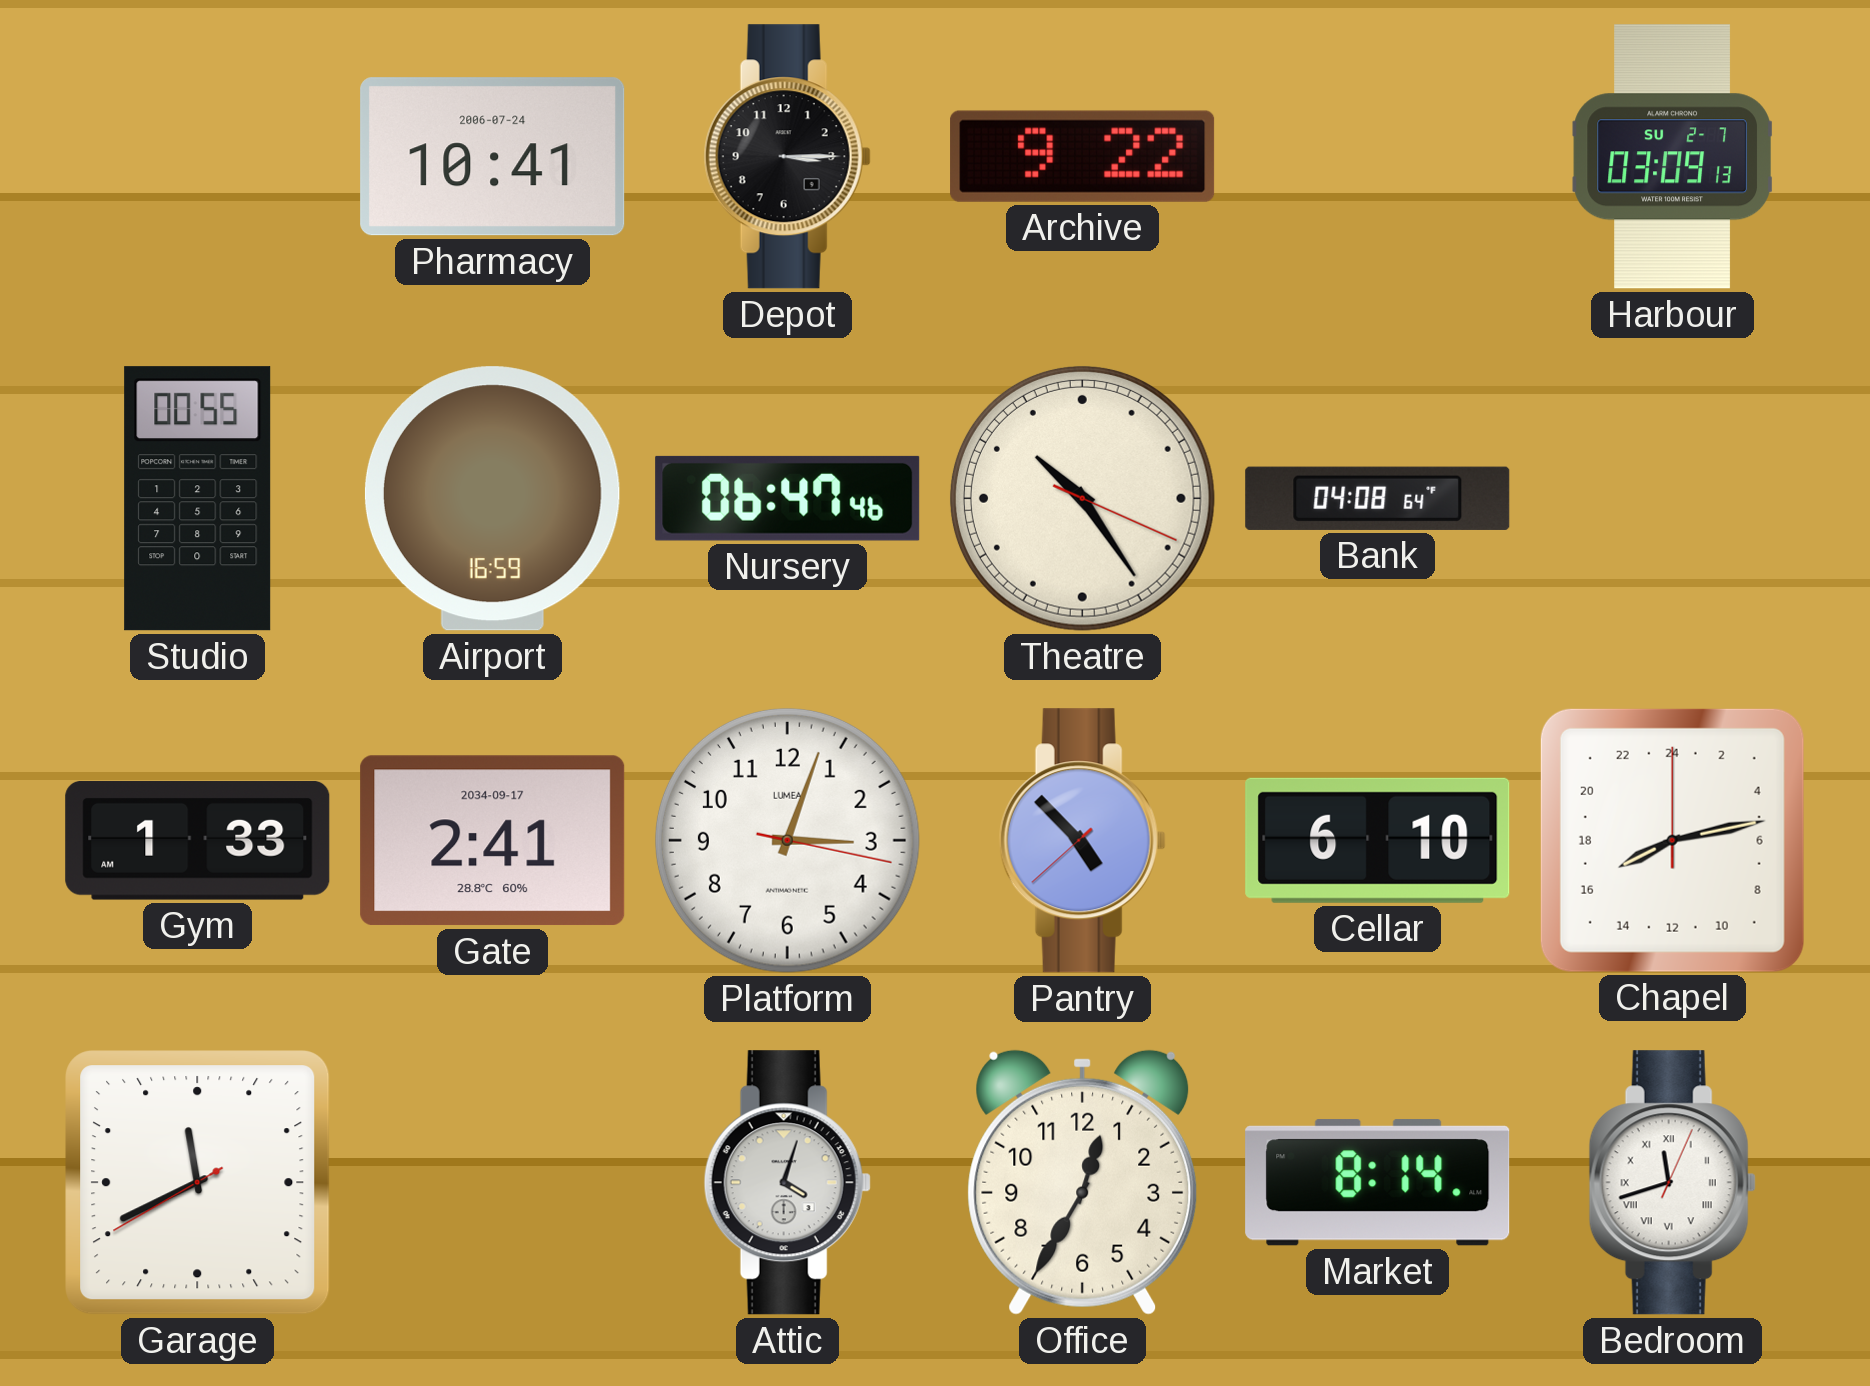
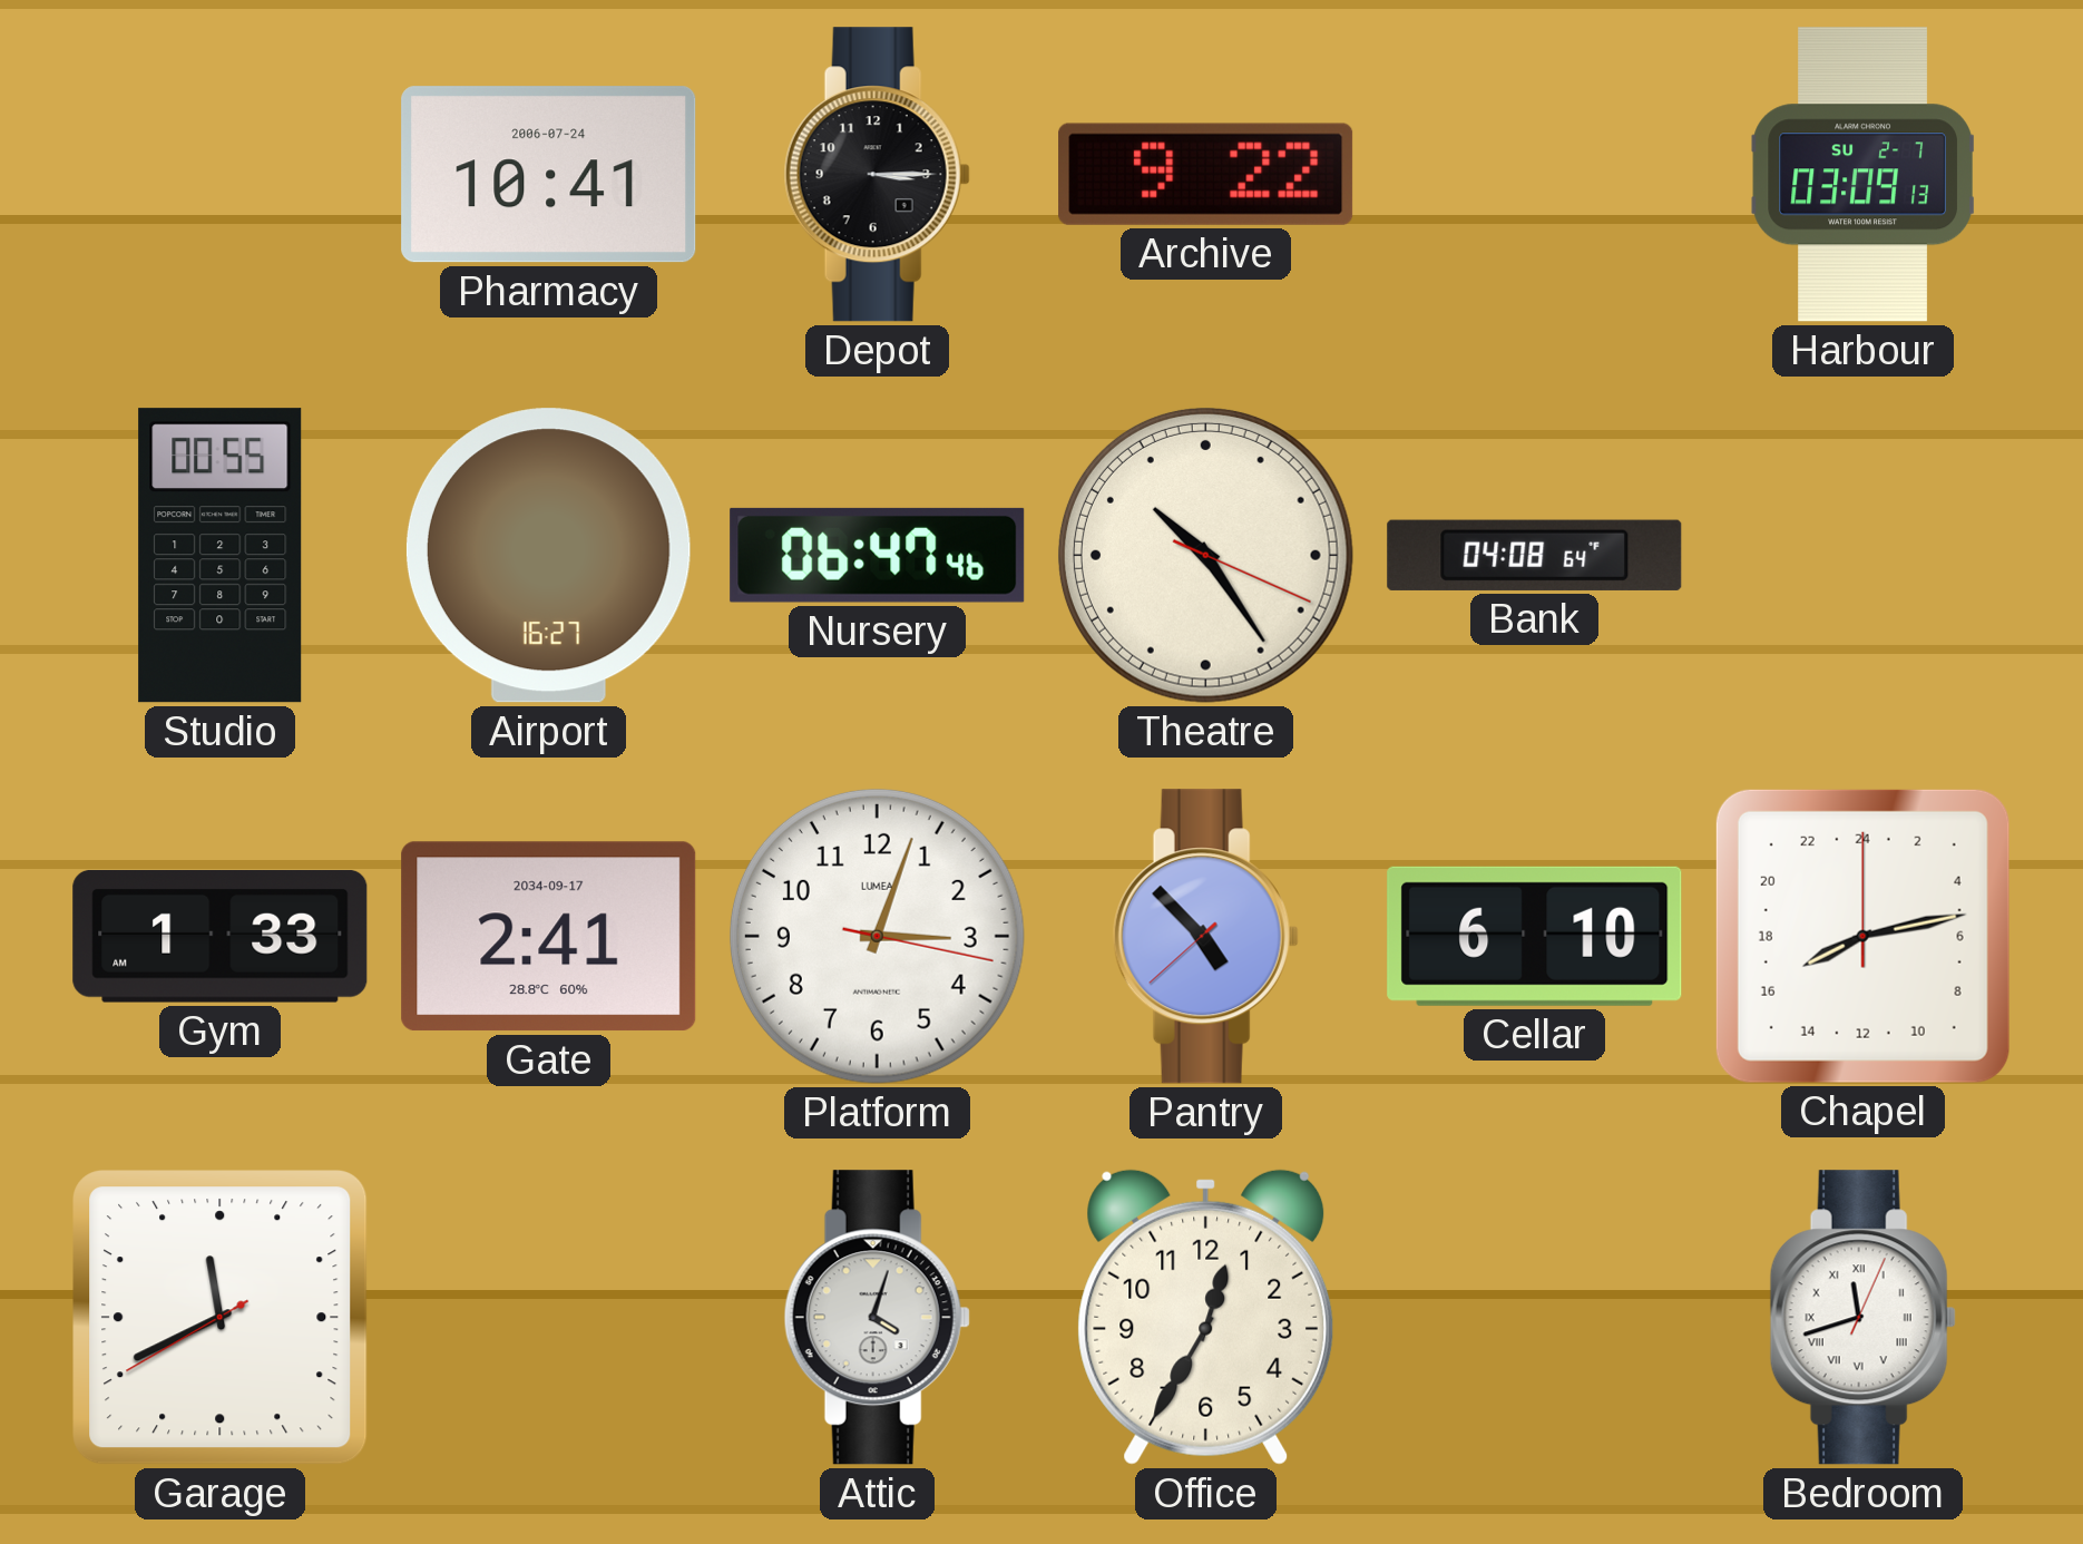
Airport: 16:59 -> 16:27
Market: 8:14 -> none
